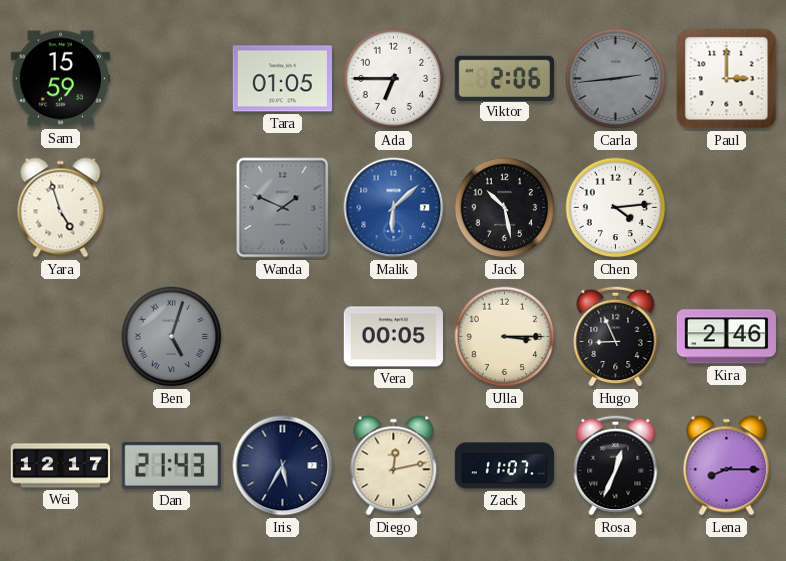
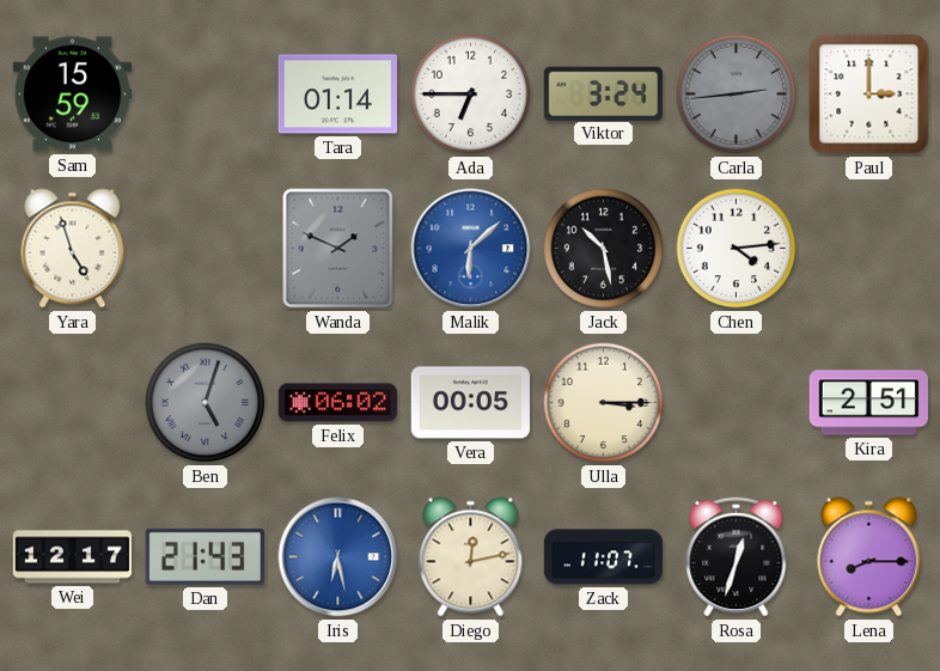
Tara: 01:05 -> 01:14
Viktor: 2:06 -> 3:24
Felix: none -> 06:02
Hugo: 8:56 -> none
Kira: 2:46 -> 2:51
Iris: 5:35 -> 6:28
Iris dial: navy -> blue
Rosa: 12:34 -> 12:33
